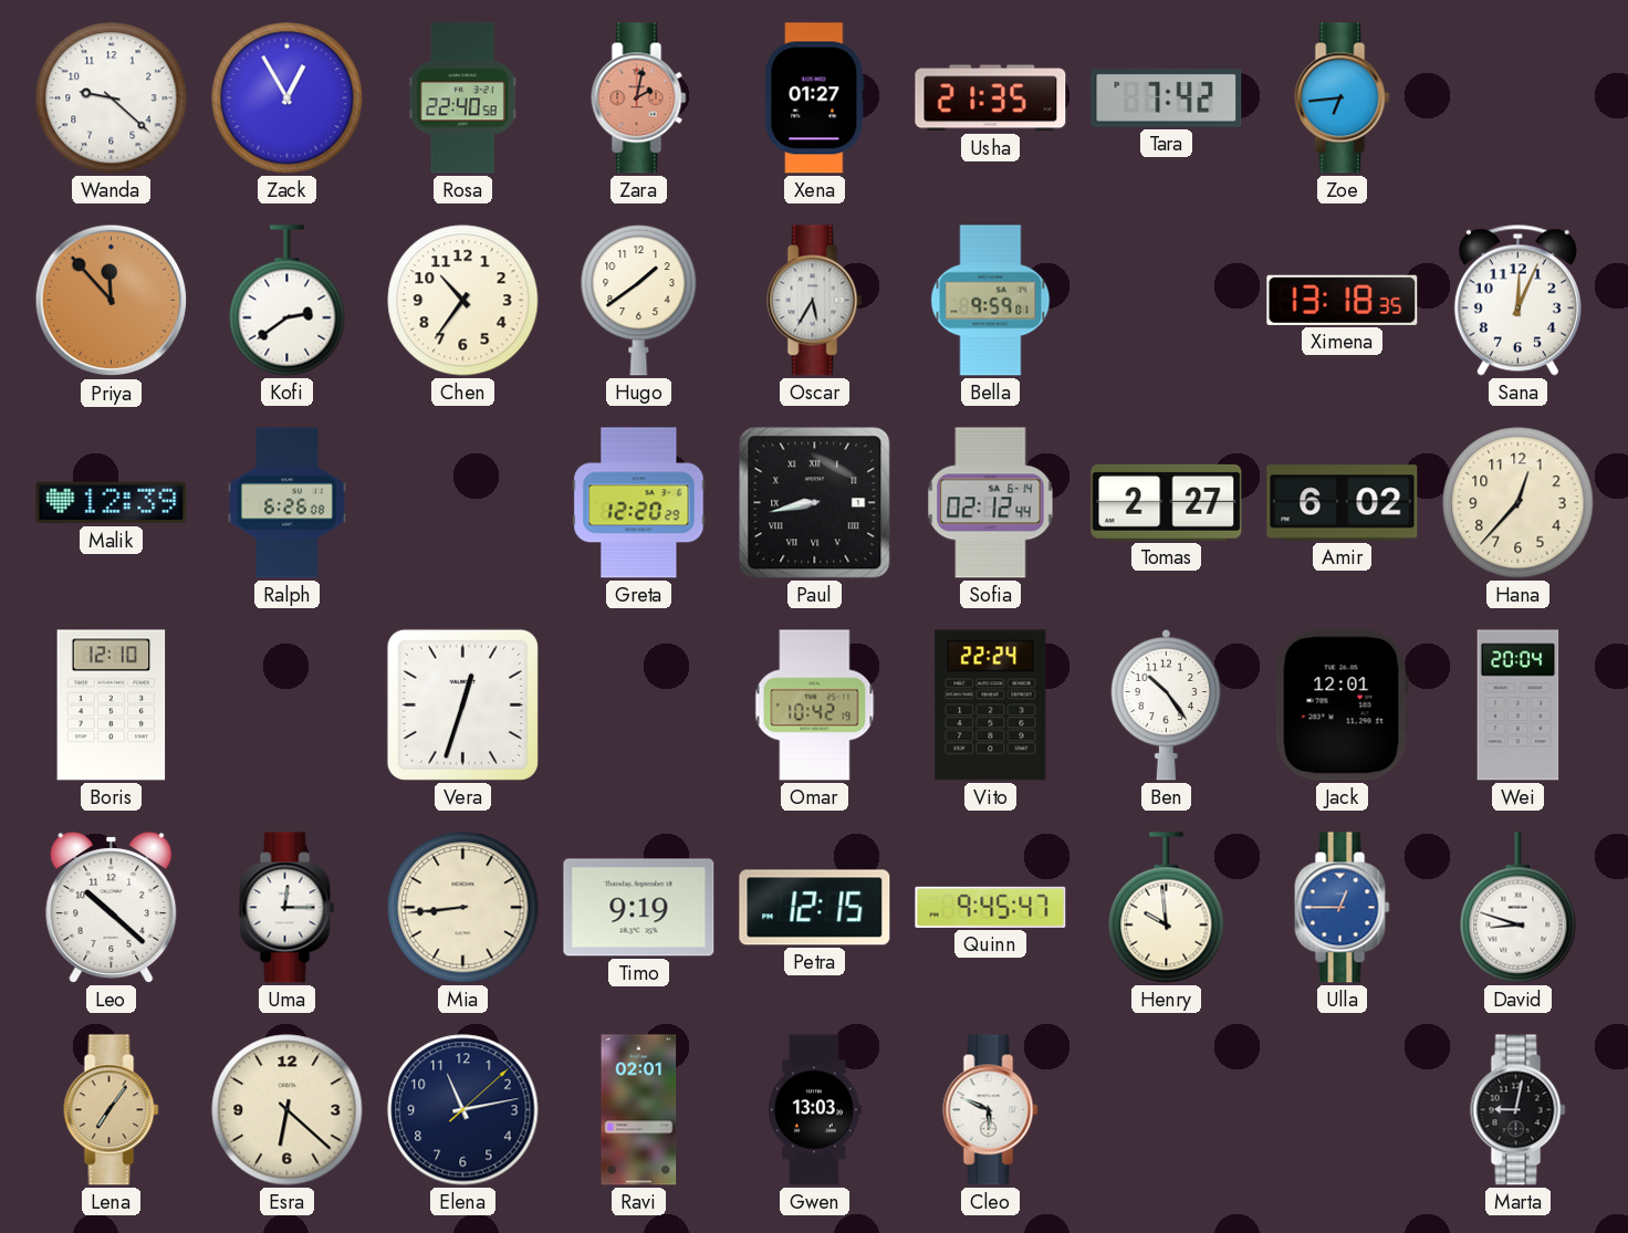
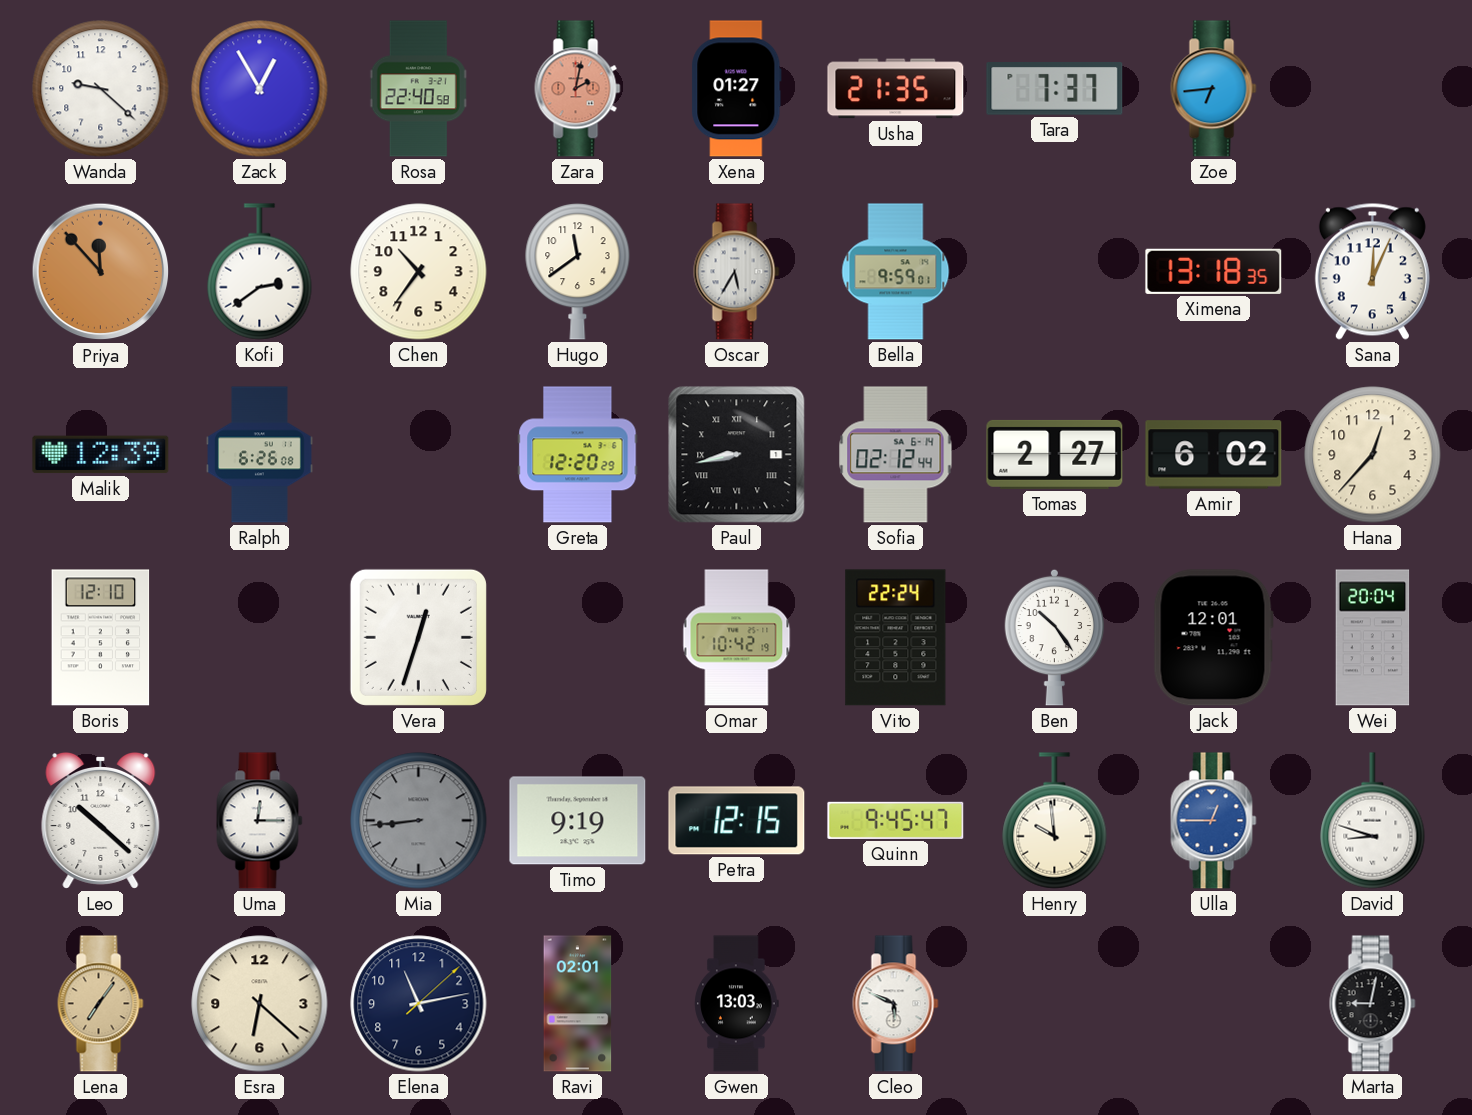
Tara: 7:42 -> 7:37
Hugo: 1:39 -> 11:39
Mia dial: cream -> grey
